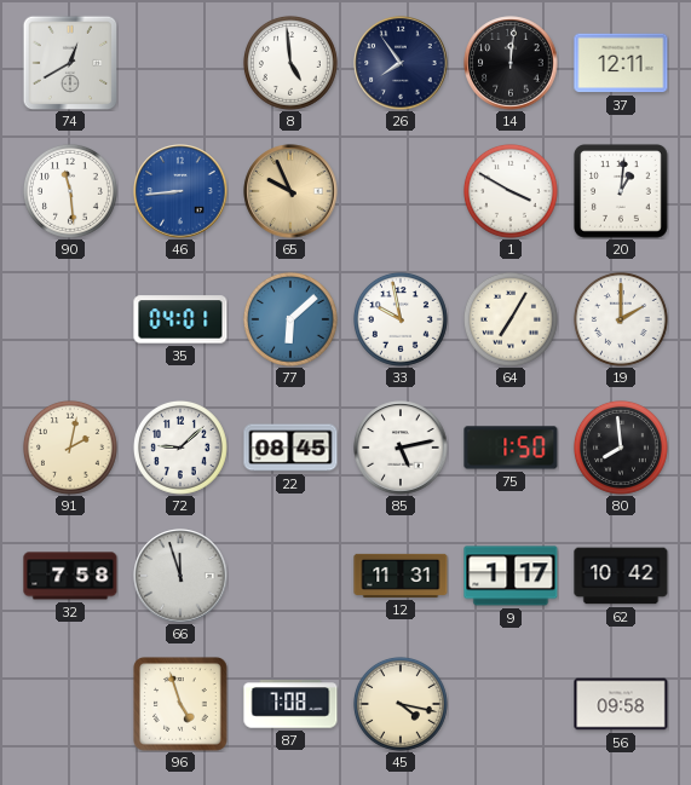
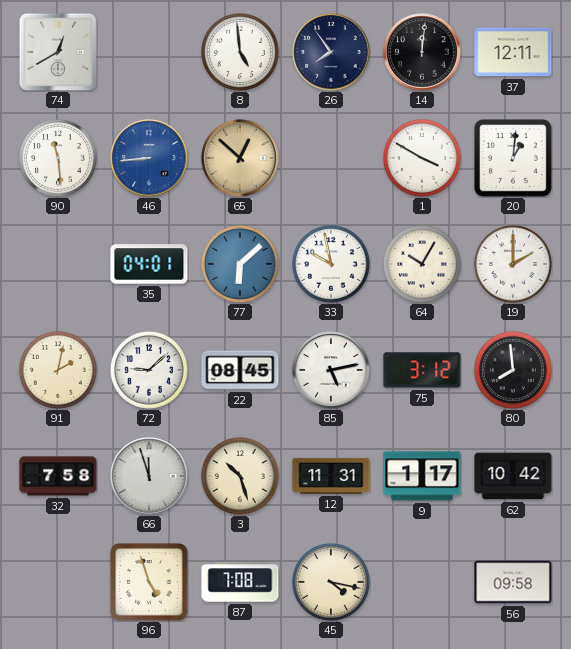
65: 9:56 -> 12:52
64: 7:05 -> 10:05
75: 1:50 -> 3:12
3: none -> 10:27
